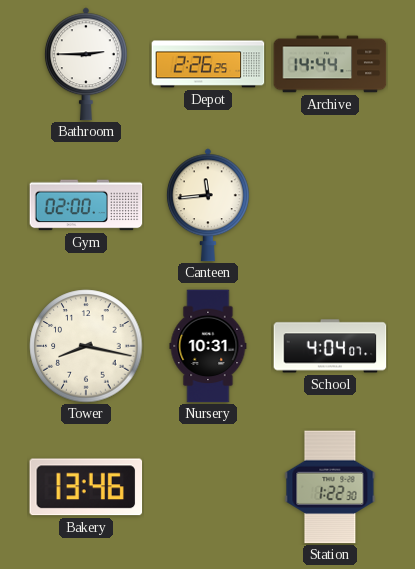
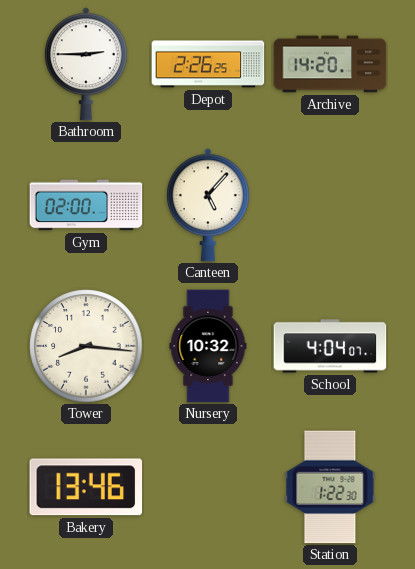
Archive: 14:44 -> 14:20
Canteen: 11:44 -> 5:07
Tower: 8:17 -> 8:16
Nursery: 10:31 -> 10:32
